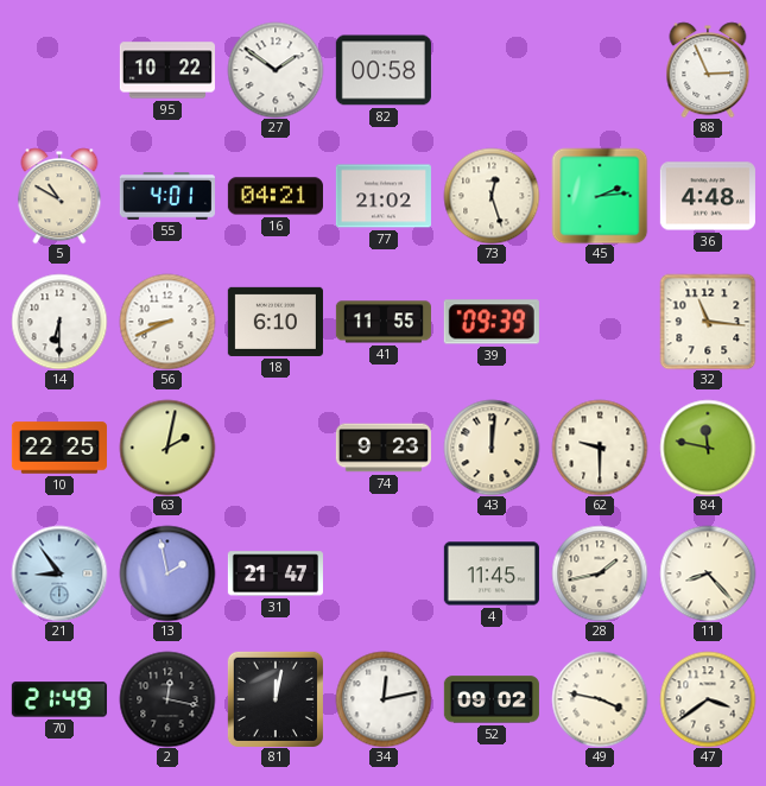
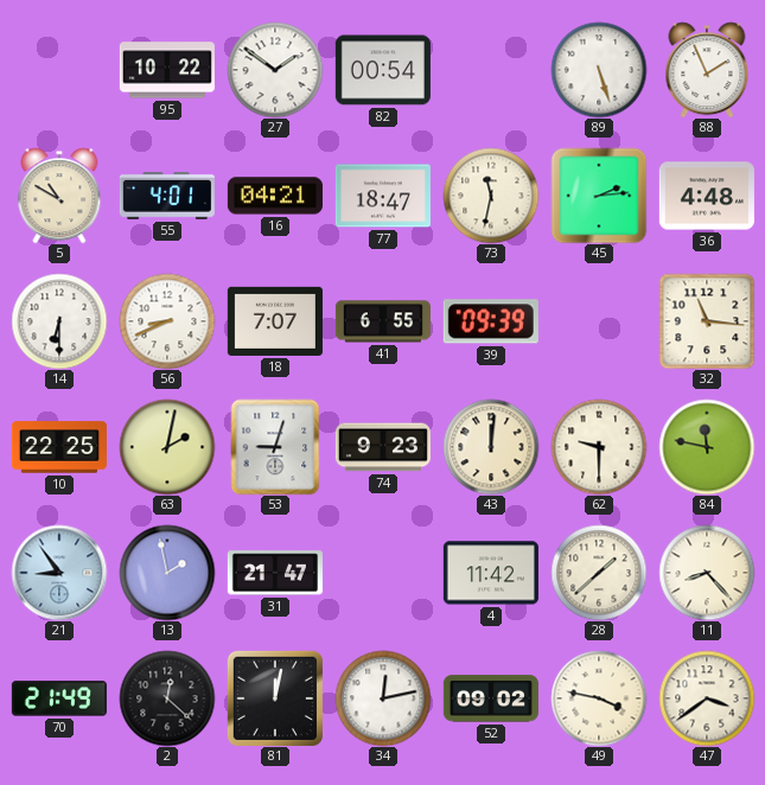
82: 00:58 -> 00:54
89: none -> 5:27
88: 2:56 -> 1:56
77: 21:02 -> 18:47
73: 12:27 -> 11:32
18: 6:10 -> 7:07
41: 11:55 -> 6:55
53: none -> 9:03
4: 11:45 -> 11:42
28: 1:43 -> 1:38
2: 12:17 -> 12:22
